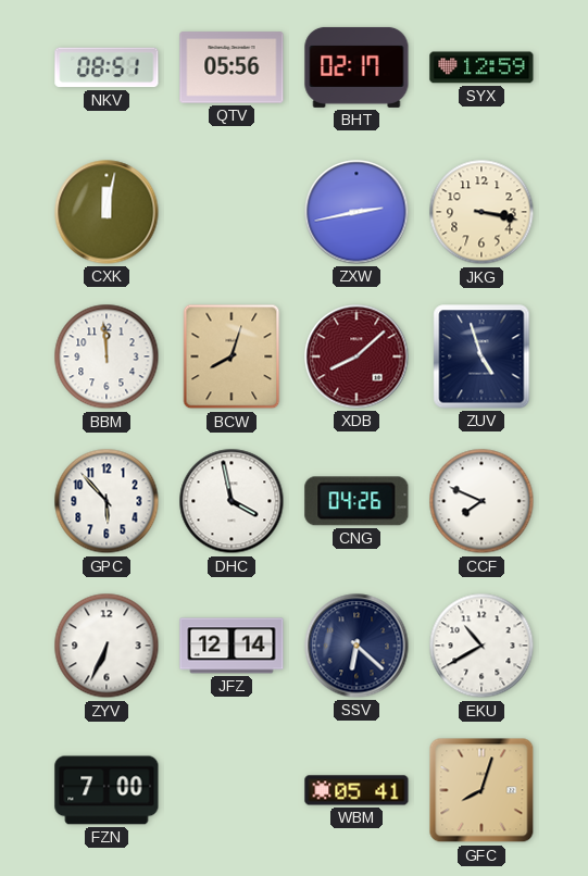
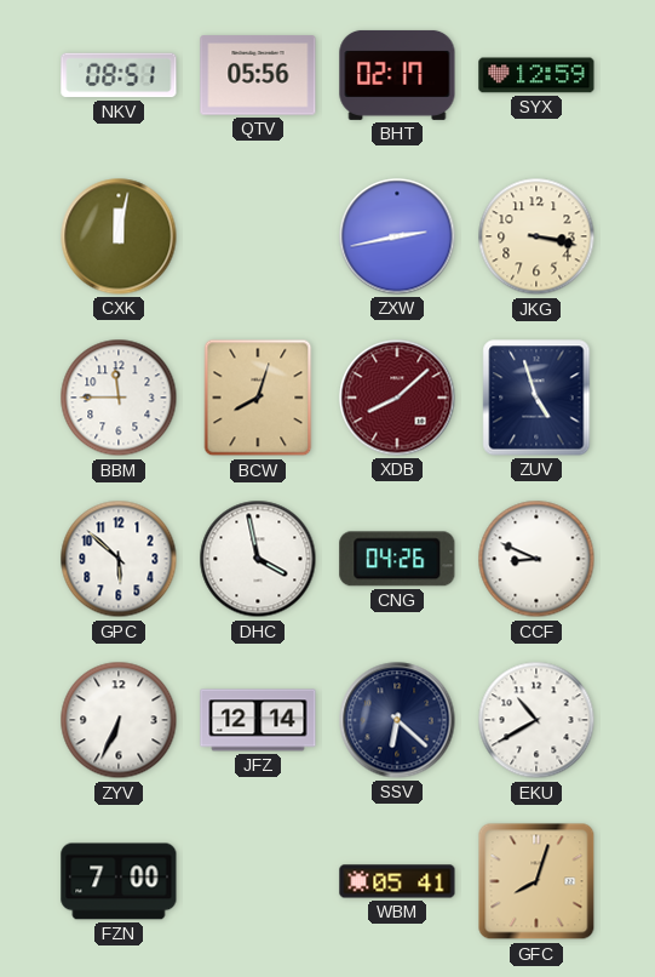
BBM: 11:59 -> 11:45
GPC: 5:53 -> 5:52
CCF: 7:49 -> 8:49
